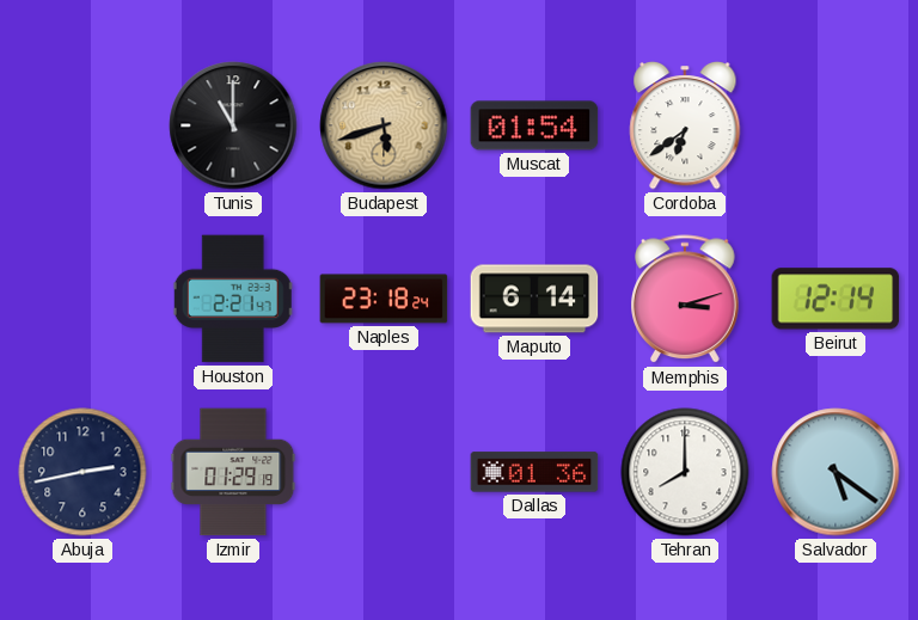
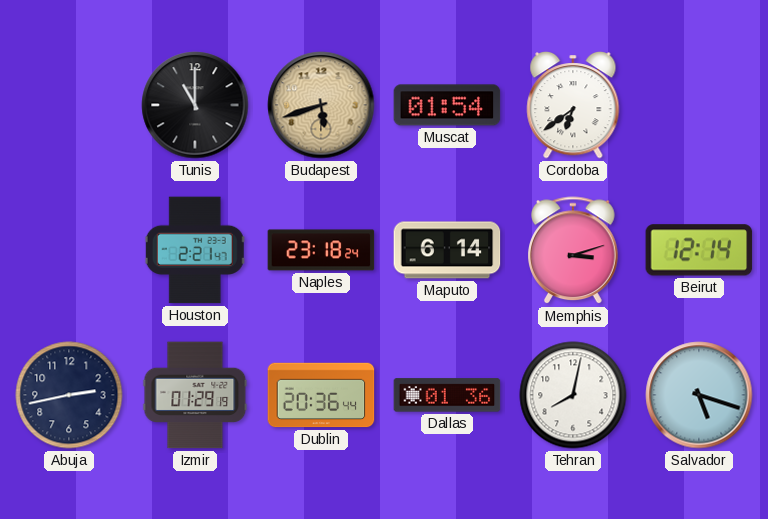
Dublin: none -> 20:36
Tehran: 8:00 -> 8:02
Salvador: 5:21 -> 5:18
